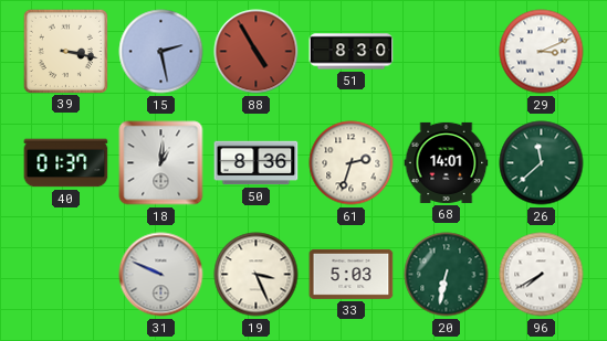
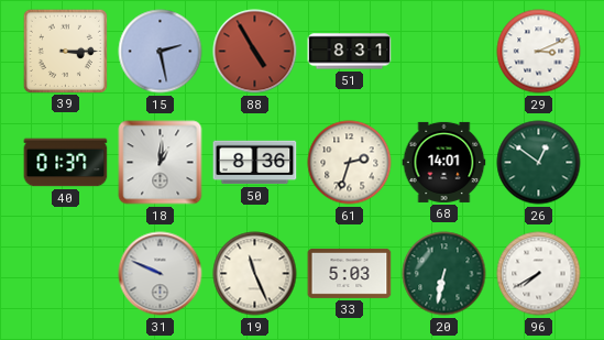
39: 3:17 -> 3:15
51: 8:30 -> 8:31
26: 11:38 -> 12:51
19: 3:26 -> 11:26
